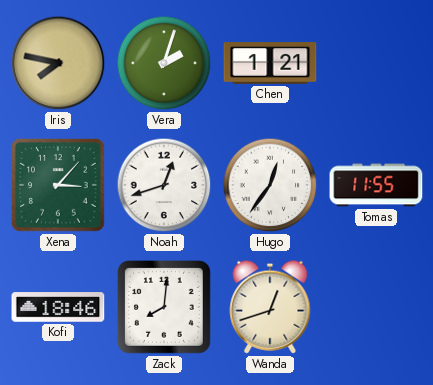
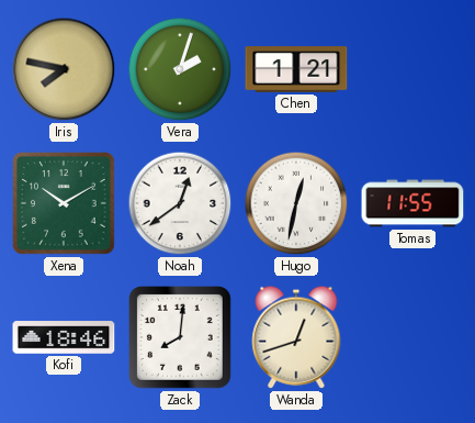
Xena: 3:07 -> 10:10
Noah: 12:42 -> 12:39
Hugo: 12:36 -> 12:32
